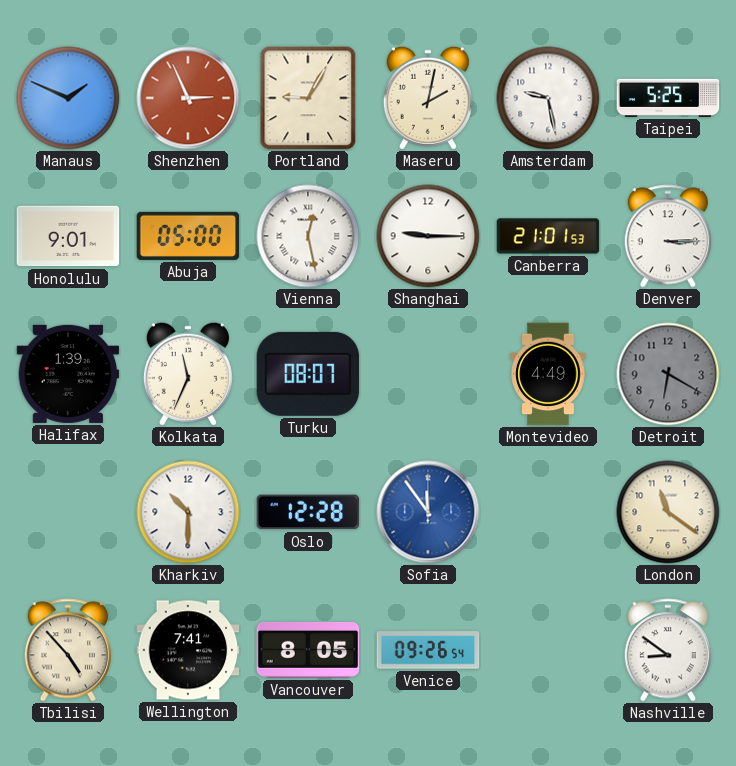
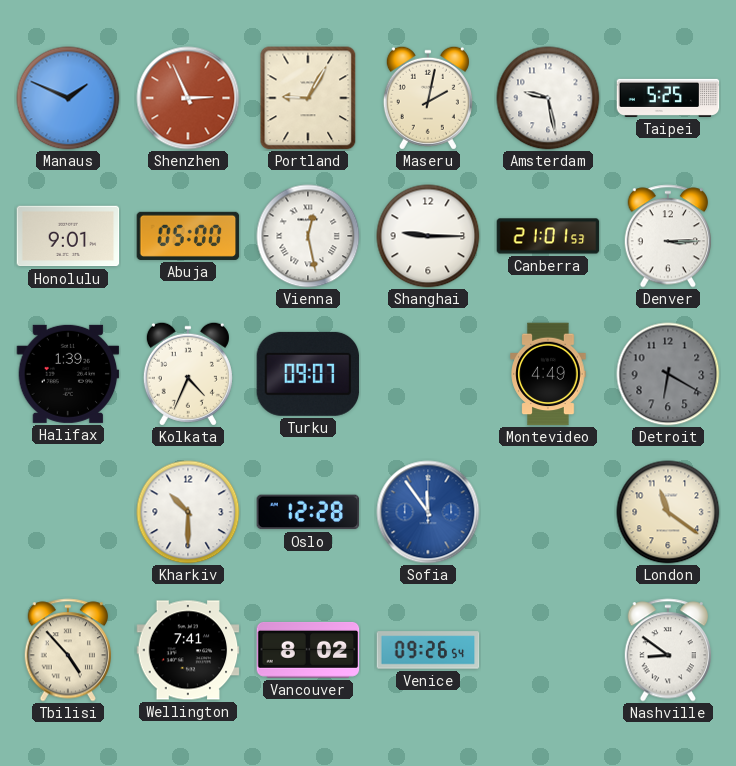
Kolkata: 11:34 -> 4:34
Turku: 08:07 -> 09:07
Vancouver: 8:05 -> 8:02
